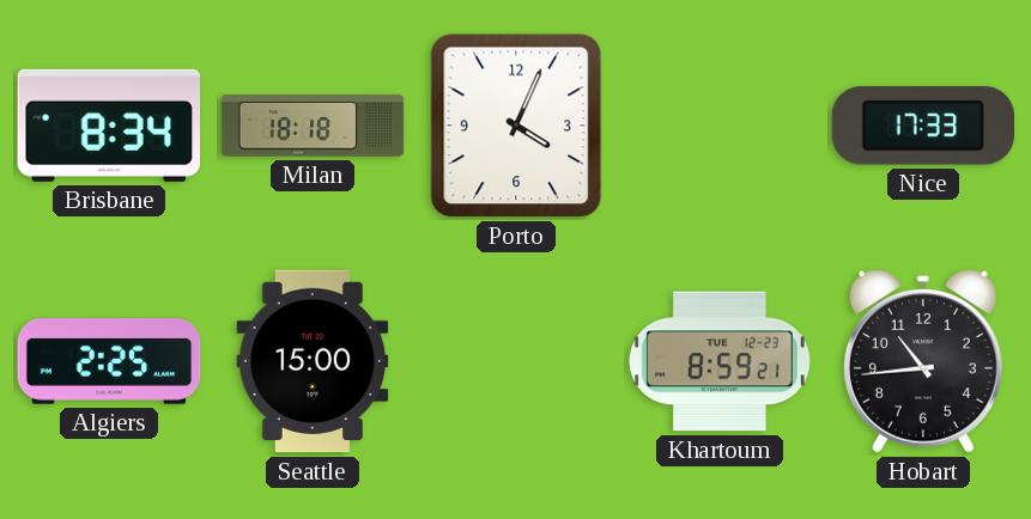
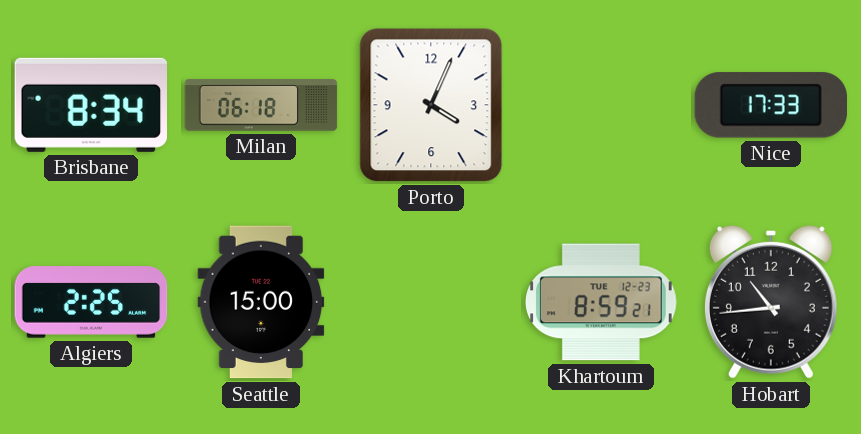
Milan: 18:18 -> 06:18
